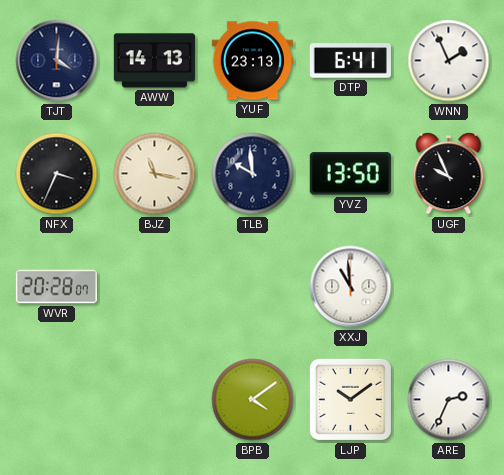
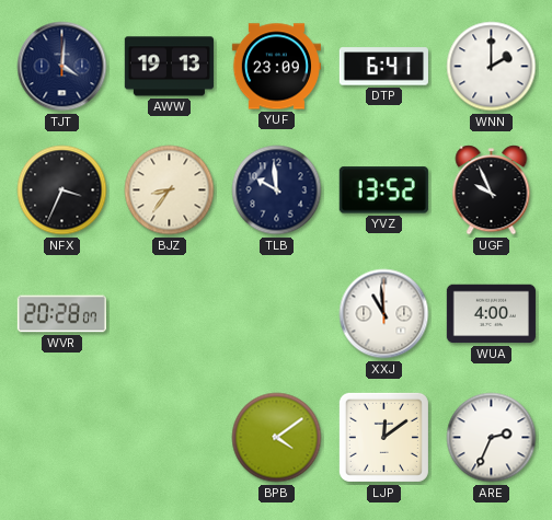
AWW: 14:13 -> 19:13
YUF: 23:13 -> 23:09
WNN: 1:56 -> 2:00
BJZ: 11:17 -> 8:36
YVZ: 13:50 -> 13:52
WUA: none -> 4:00
LJP: 10:09 -> 12:09
